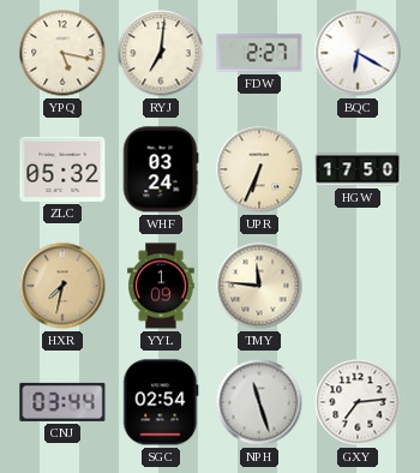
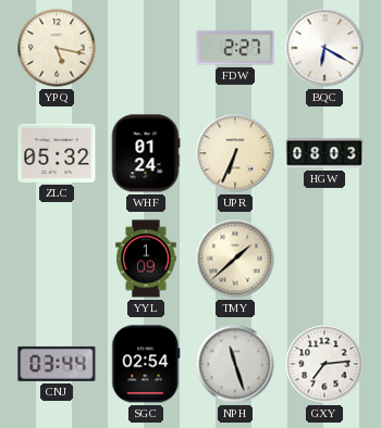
RYJ: 7:01 -> none
WHF: 03:24 -> 01:24
HGW: 17:50 -> 08:03
HXR: 7:32 -> none
TMY: 11:46 -> 1:38
